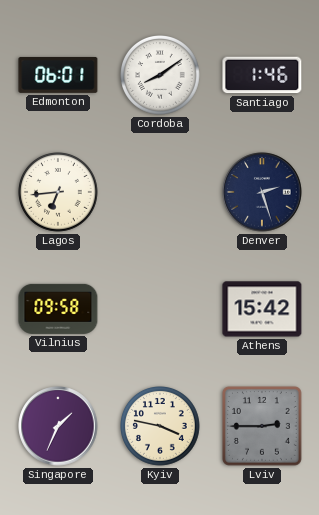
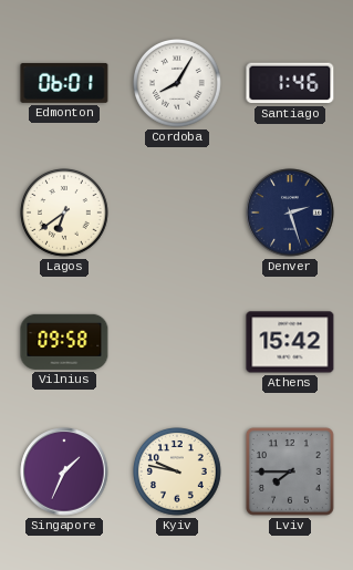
Cordoba: 8:09 -> 8:05
Lagos: 6:44 -> 6:39
Kyiv: 3:47 -> 9:47
Lviv: 2:45 -> 7:45
